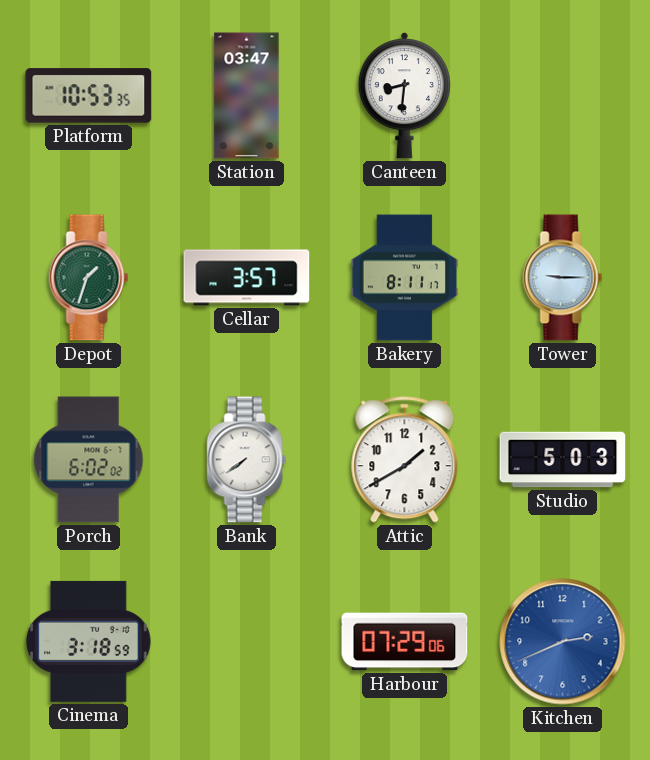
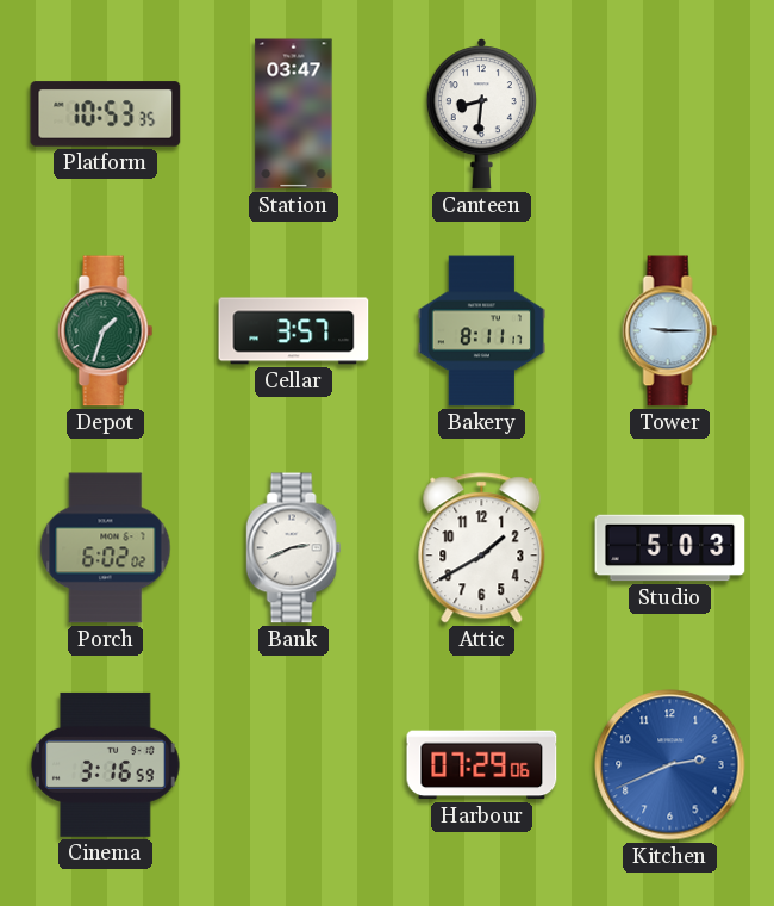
Bank: 7:39 -> 2:41
Cinema: 3:18 -> 3:16
